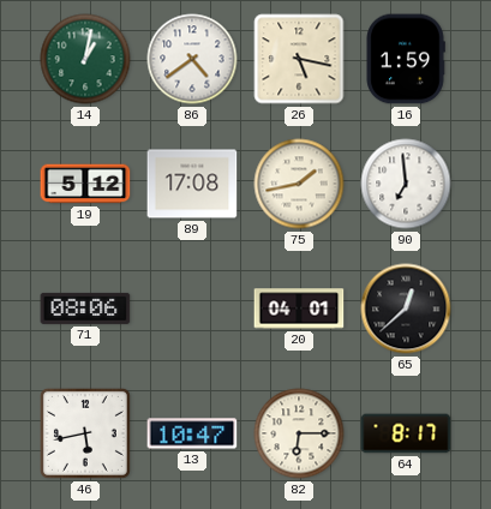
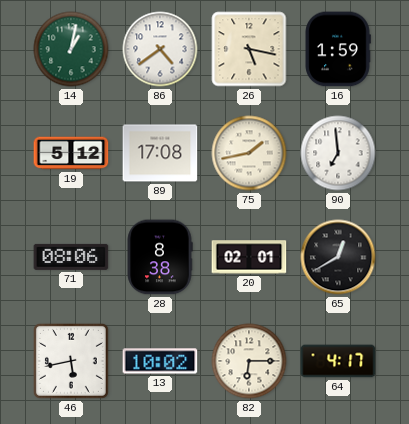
28: none -> 8:38
20: 04:01 -> 02:01
65: 12:38 -> 12:40
13: 10:47 -> 10:02
64: 8:17 -> 4:17
